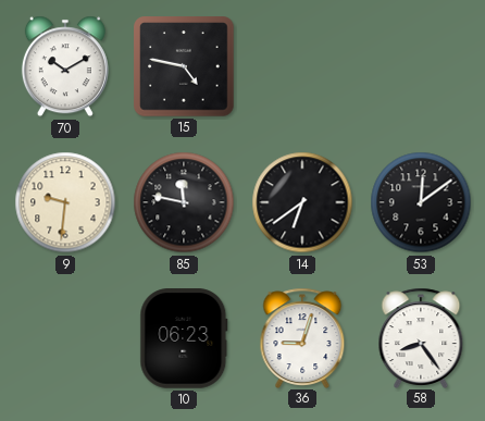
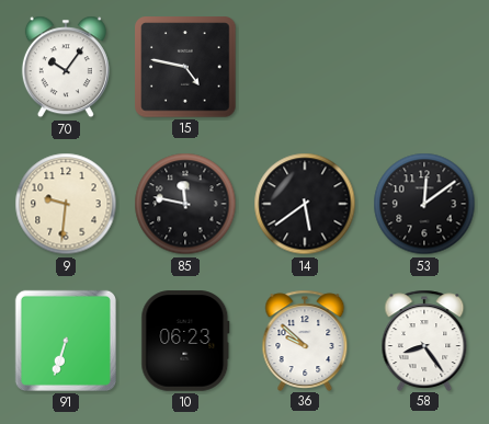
70: 10:10 -> 10:06
14: 6:39 -> 5:39
91: none -> 6:33
36: 9:03 -> 9:52
